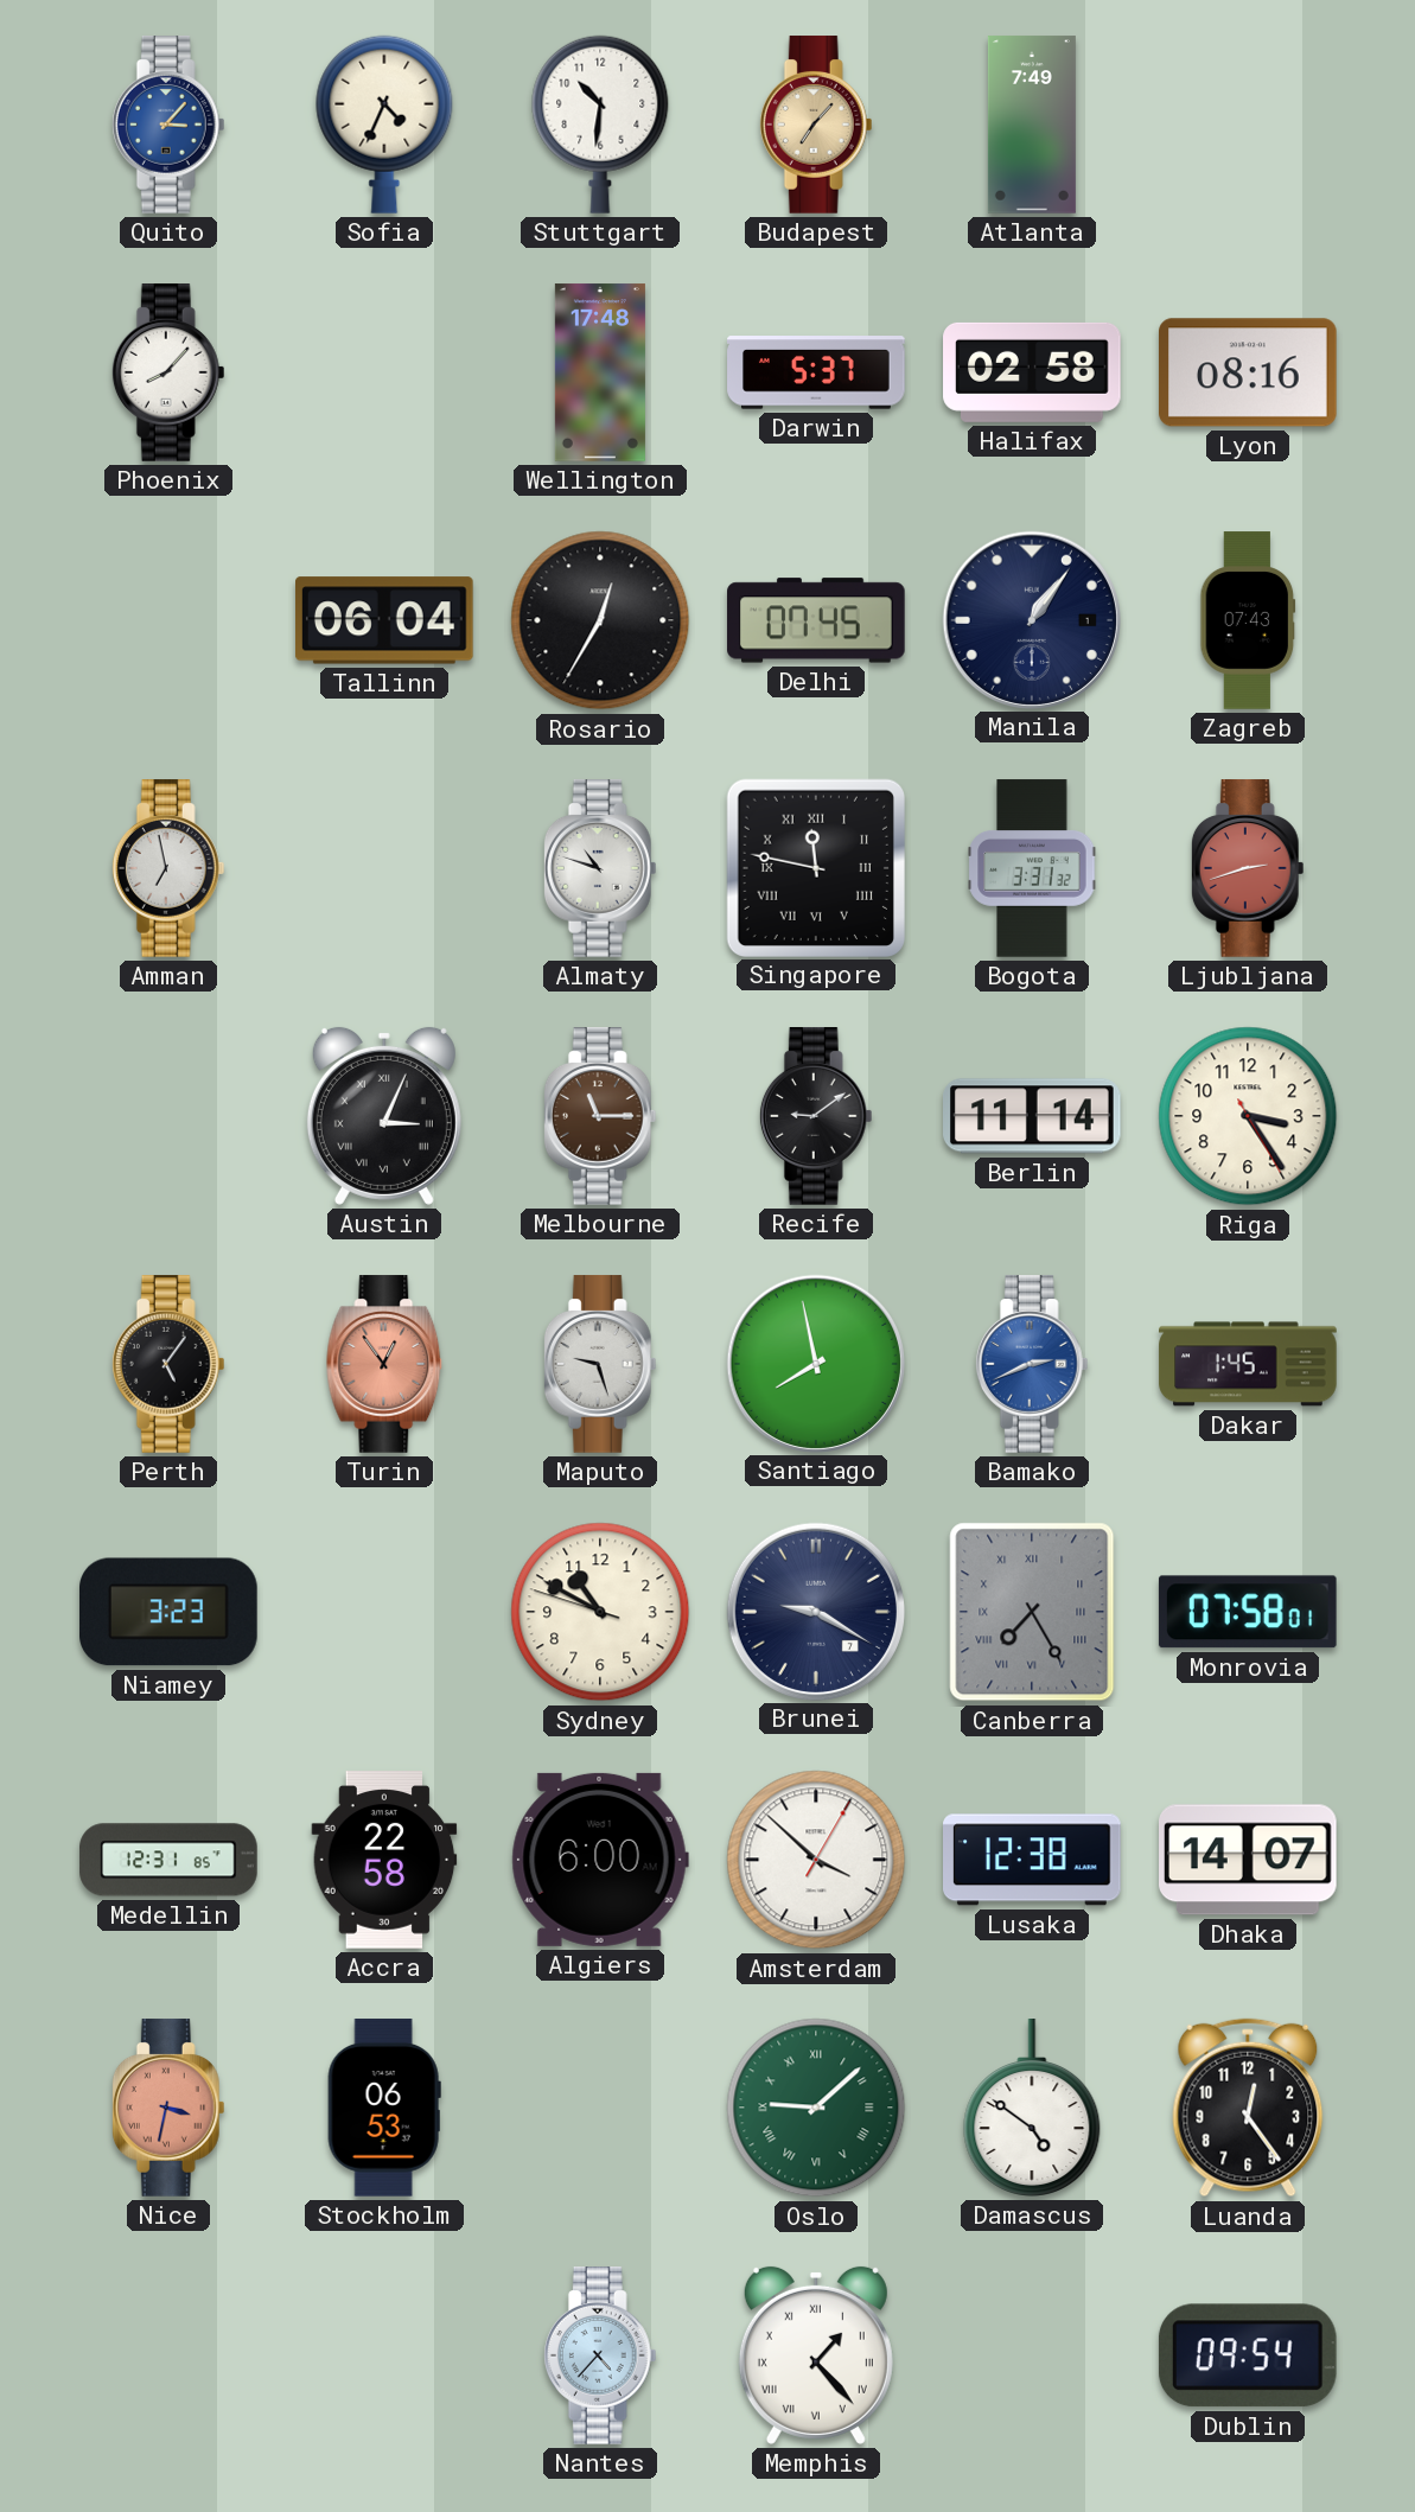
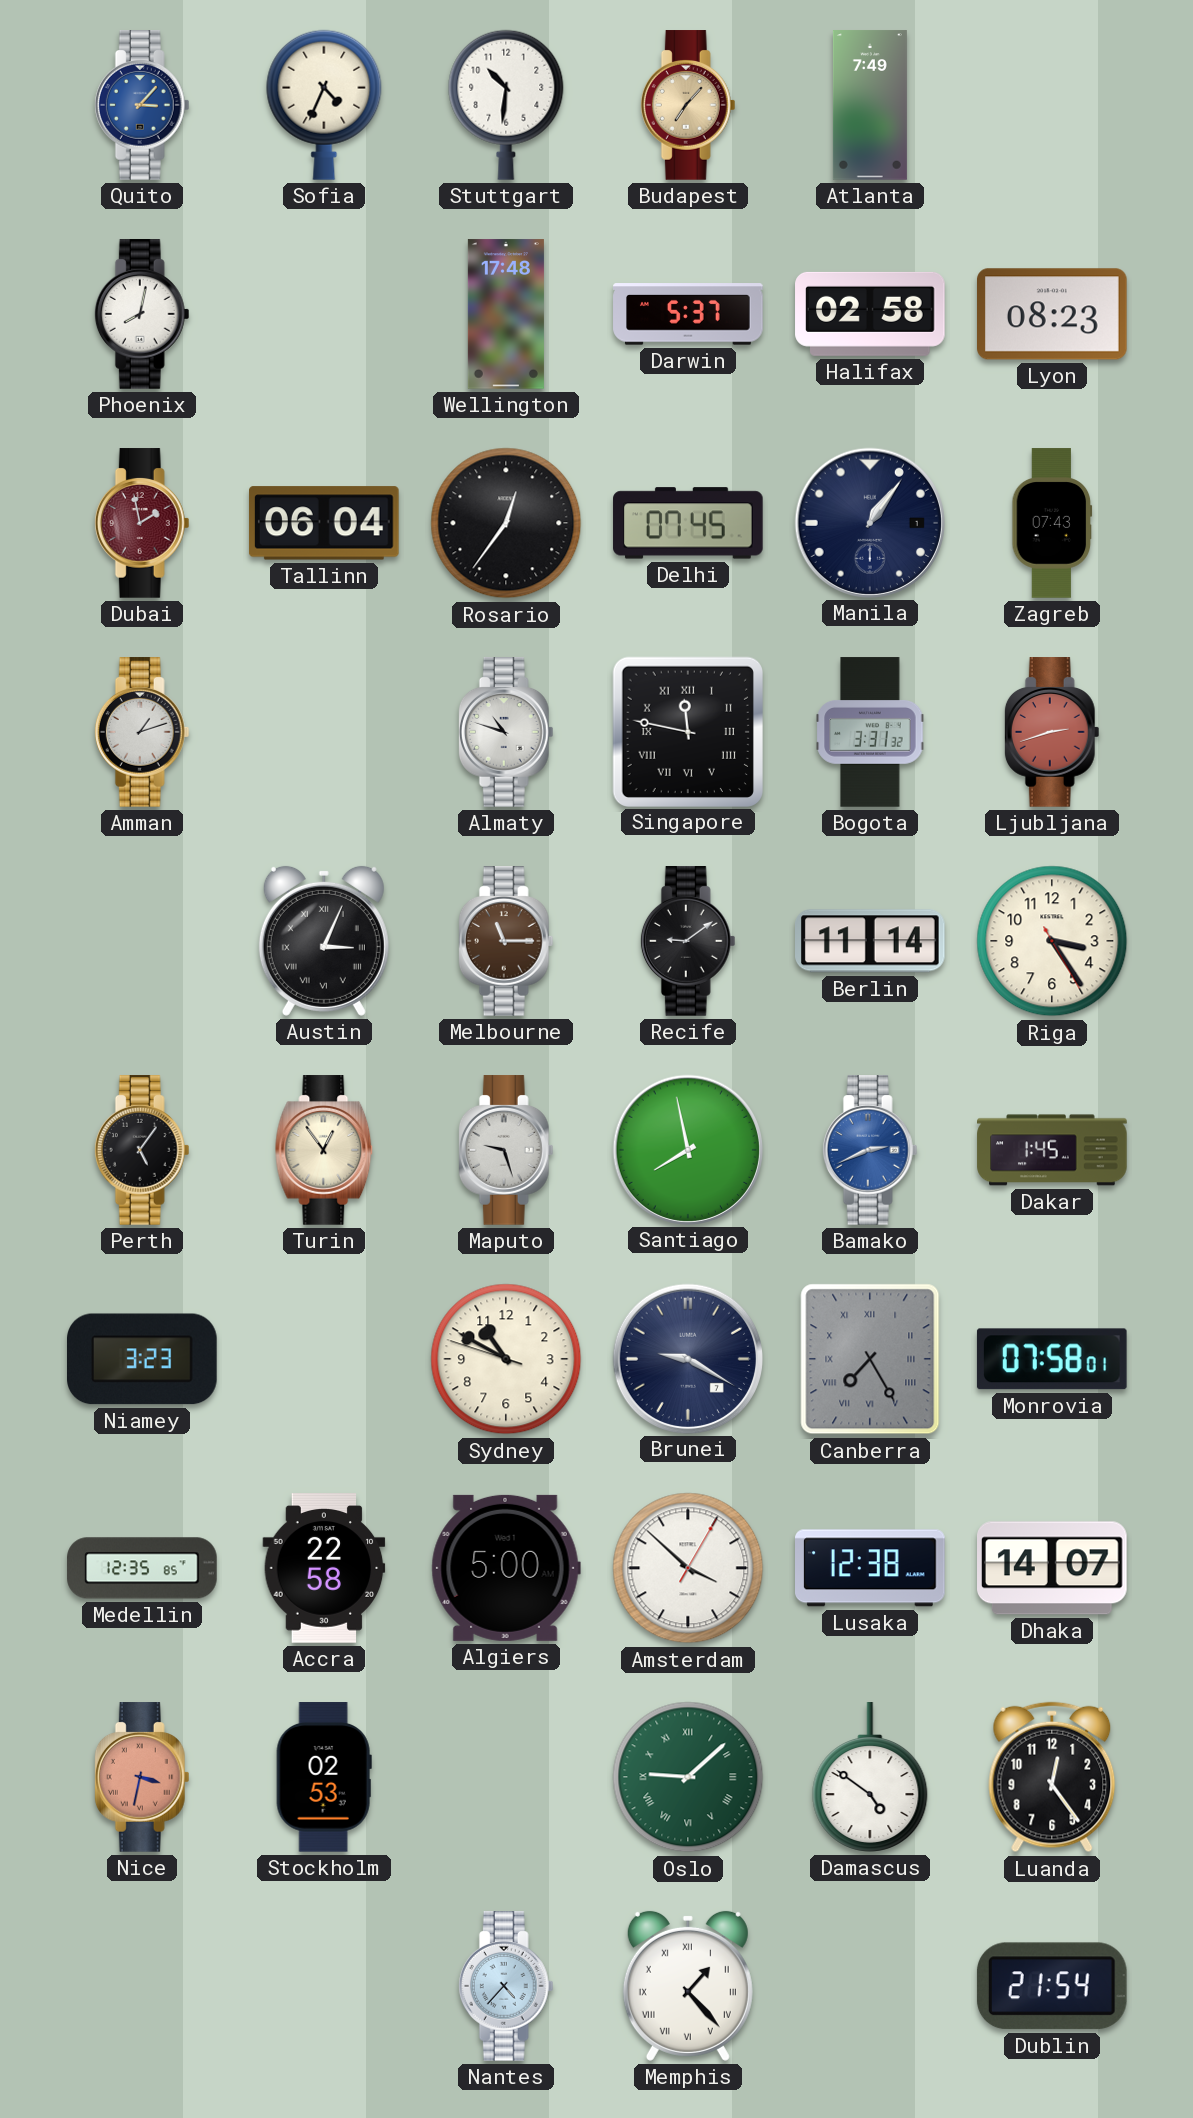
Phoenix: 8:07 -> 8:02
Lyon: 08:16 -> 08:23
Dubai: none -> 1:58
Rosario: 12:35 -> 12:36
Amman: 6:58 -> 1:12
Turin dial: salmon -> cream
Medellin: 12:31 -> 12:35
Algiers: 6:00 -> 5:00
Stockholm: 06:53 -> 02:53
Dublin: 09:54 -> 21:54
